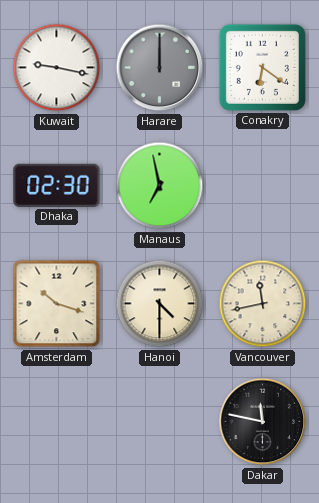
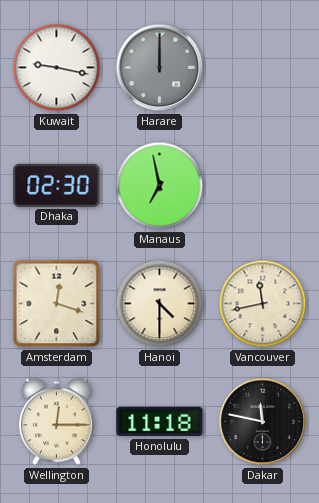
Conakry: 6:21 -> none
Amsterdam: 10:18 -> 12:18
Wellington: none -> 12:15
Honolulu: none -> 11:18
